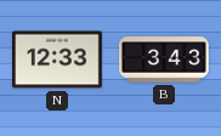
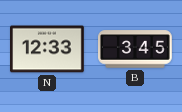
B: 3:43 -> 3:45
